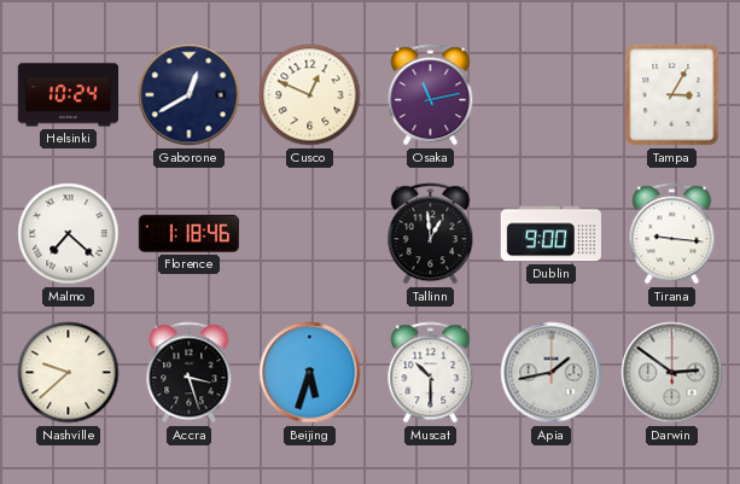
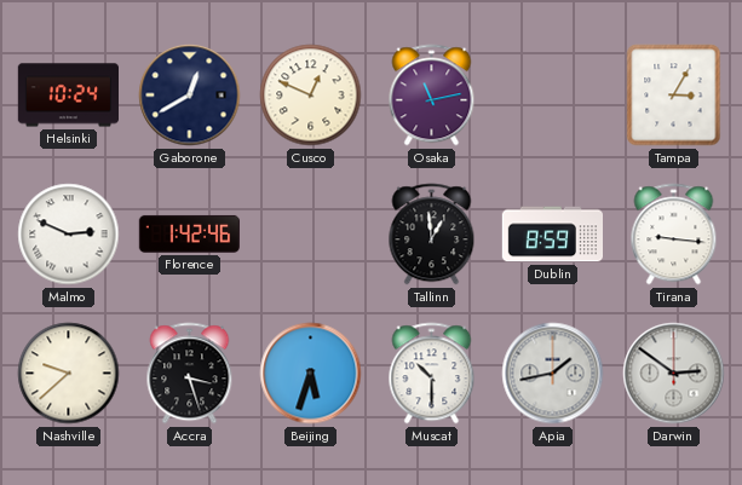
Malmo: 7:22 -> 2:49
Florence: 1:18 -> 1:42
Dublin: 9:00 -> 8:59
